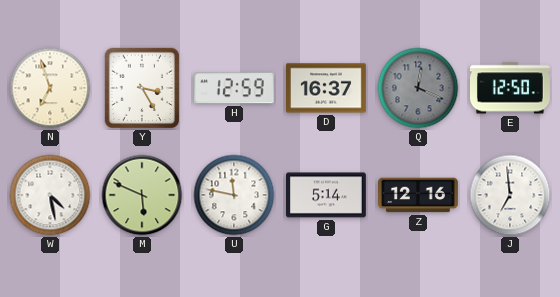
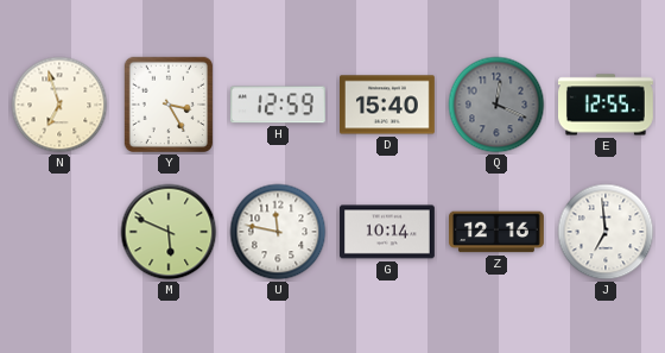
D: 16:37 -> 15:40
E: 12:50 -> 12:55
W: 4:28 -> none
G: 5:14 -> 10:14
